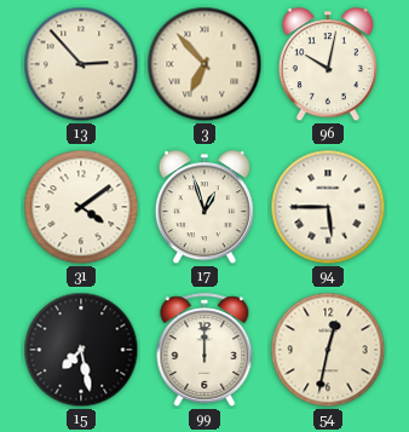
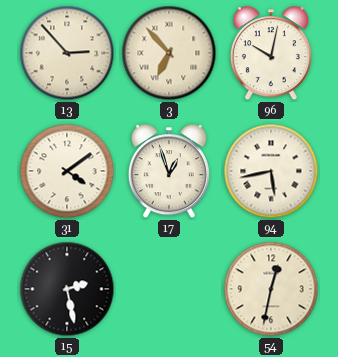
94: 5:45 -> 5:43
15: 7:28 -> 2:28
99: 12:00 -> none
